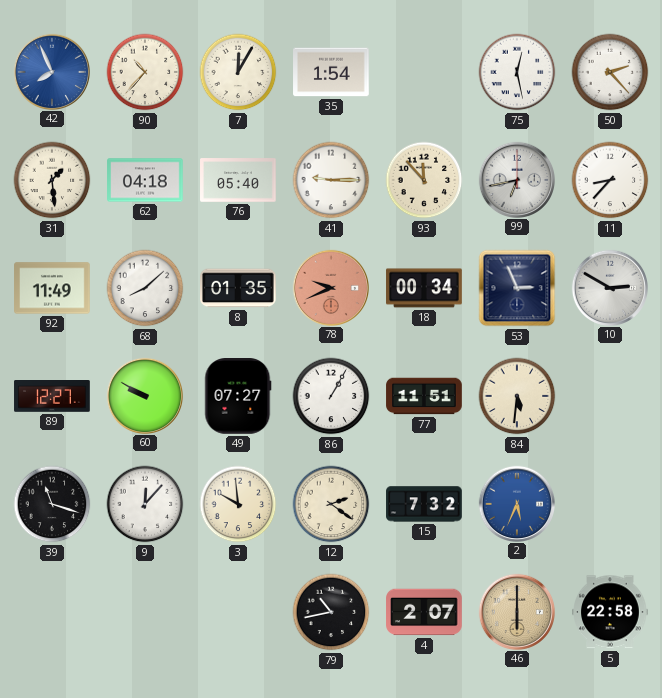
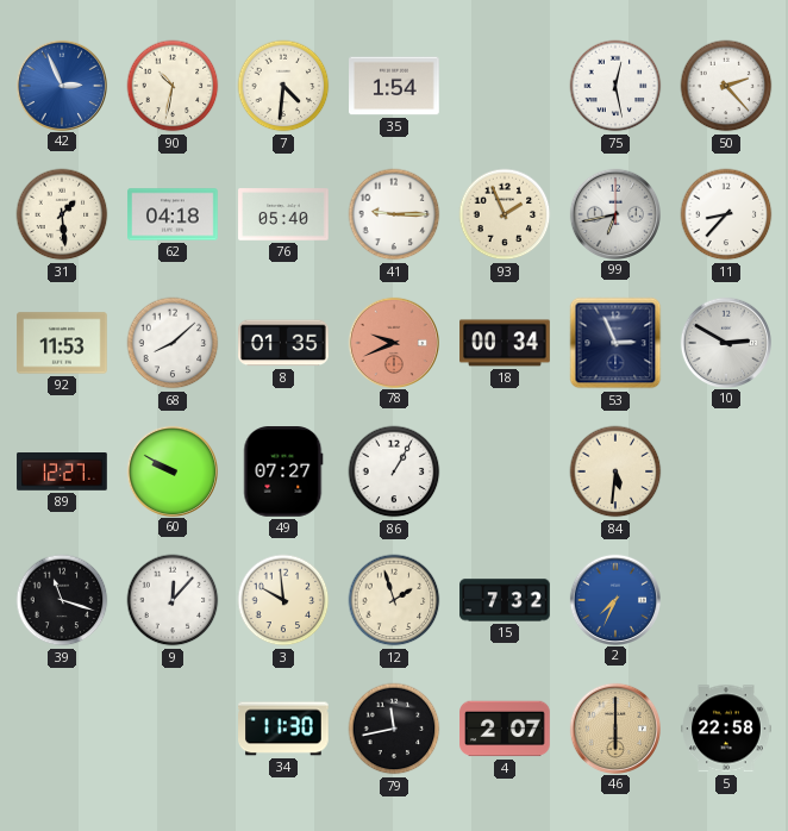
42: 7:56 -> 2:56
90: 10:37 -> 10:32
7: 12:05 -> 4:31
93: 11:53 -> 1:56
92: 11:49 -> 11:53
77: 11:51 -> none
12: 2:21 -> 1:57
2: 5:34 -> 7:34
34: none -> 11:30
79: 10:43 -> 11:43
